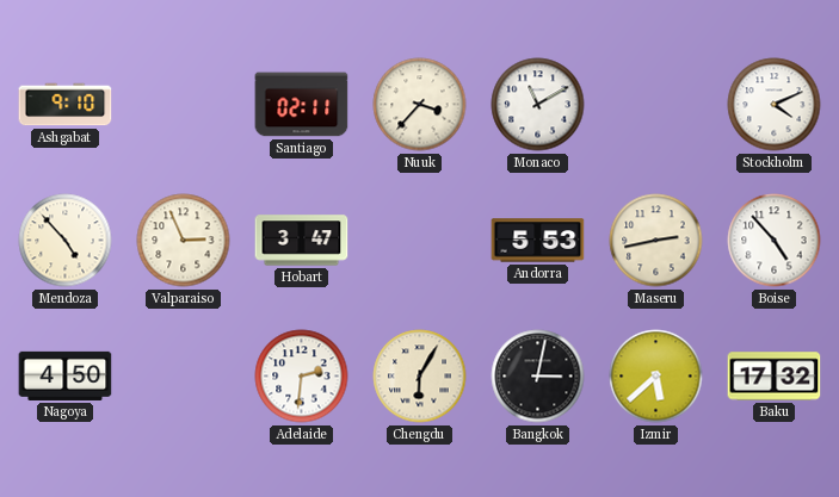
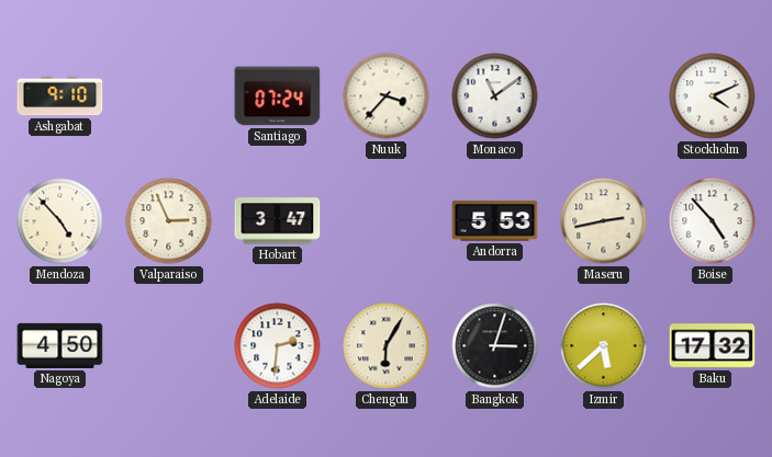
Santiago: 02:11 -> 07:24
Monaco: 11:10 -> 11:09
Bangkok: 3:02 -> 3:03
